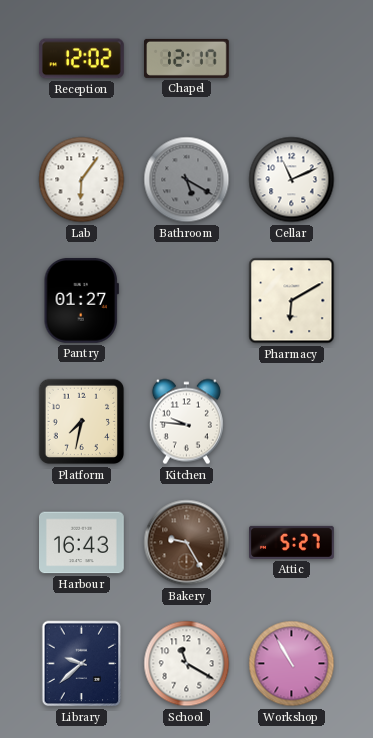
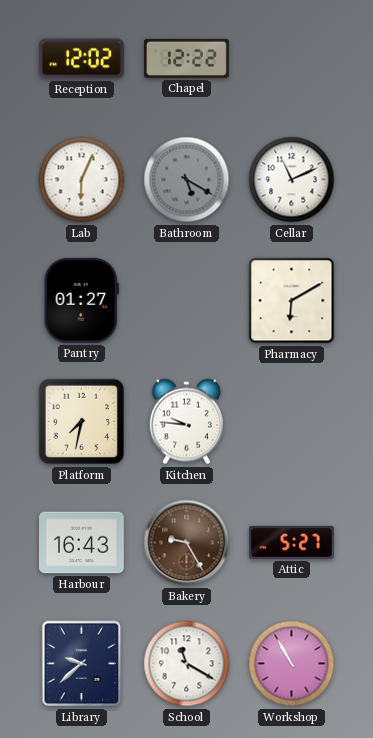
Chapel: 12:17 -> 12:22
Lab: 6:06 -> 6:04
